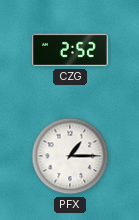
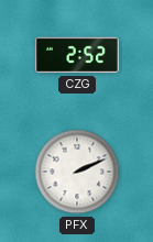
PFX: 1:15 -> 2:11
